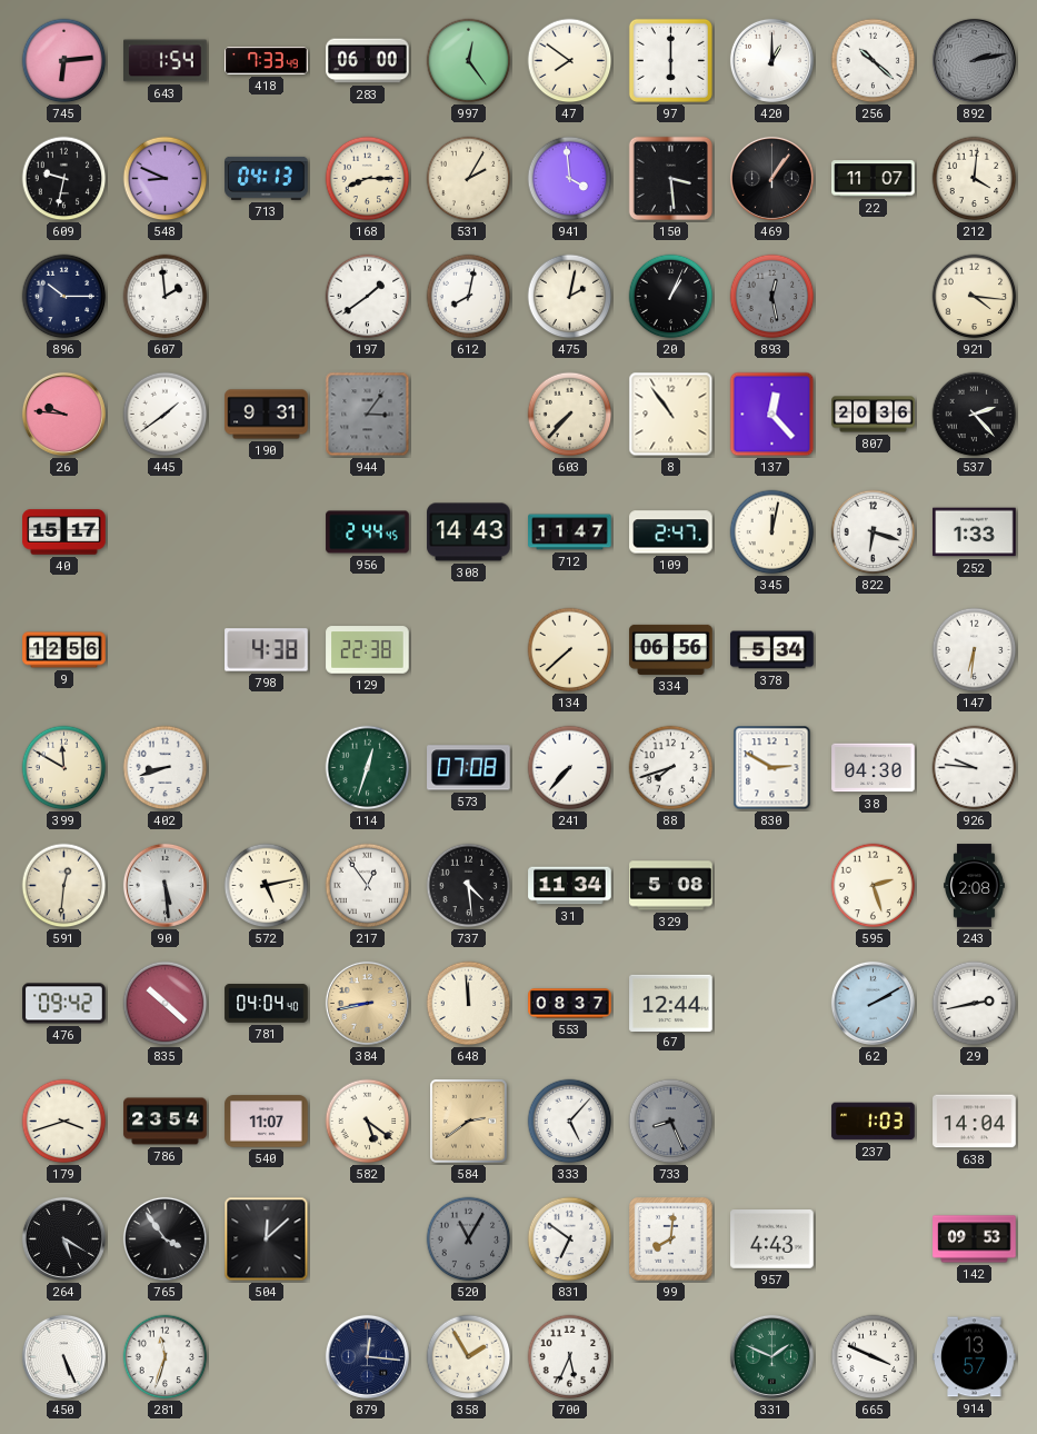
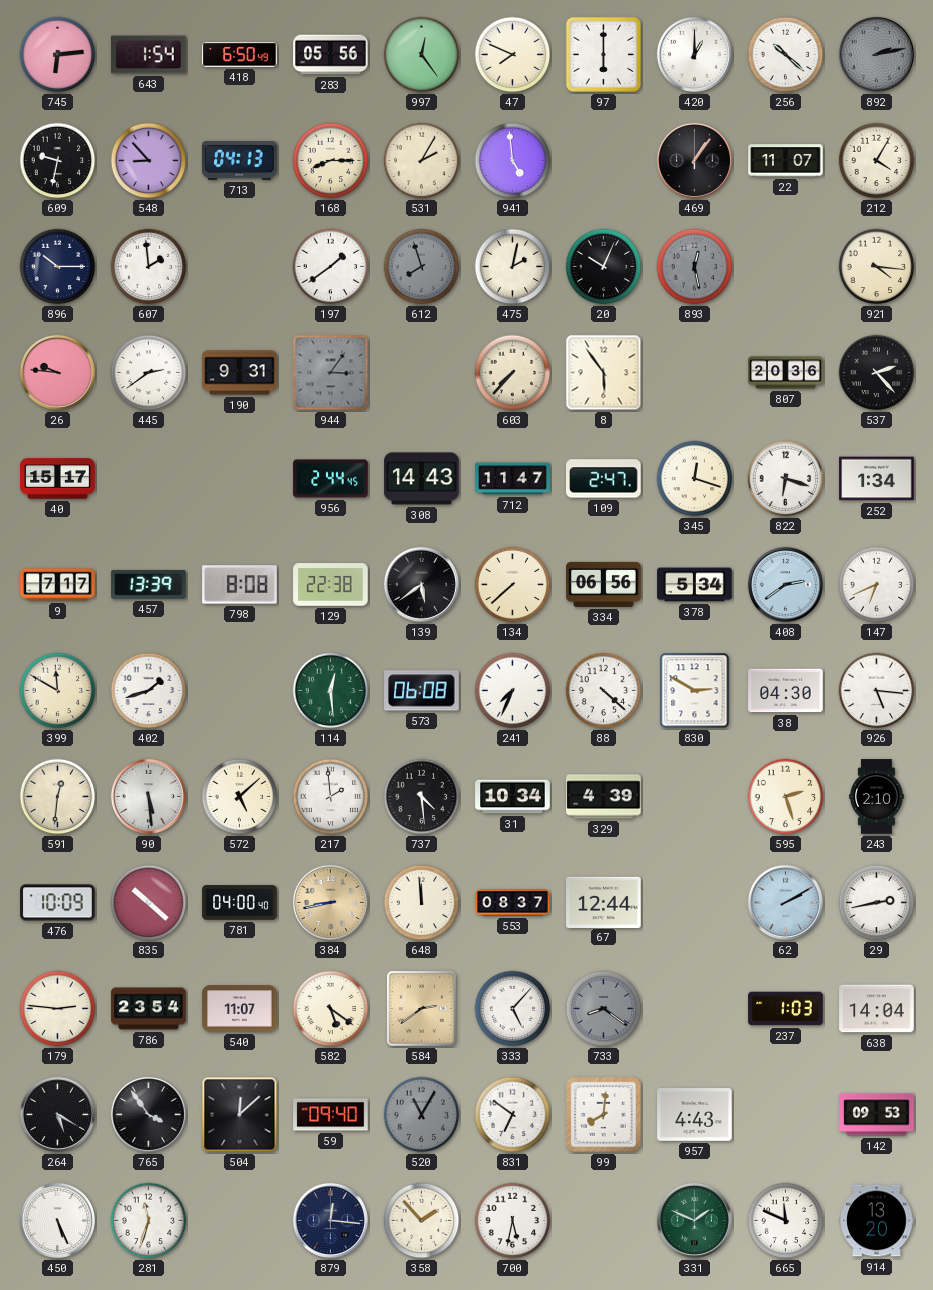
418: 7:33 -> 6:50
283: 06:00 -> 05:56
47: 7:51 -> 7:49
548: 8:49 -> 8:53
941: 3:59 -> 4:59
150: 3:29 -> none
212: 4:01 -> 4:05
612: 8:02 -> 7:57
612 dial: white -> grey
20: 1:04 -> 10:04
445: 1:39 -> 2:39
8: 10:54 -> 5:54
137: 12:23 -> none
345: 12:02 -> 12:18
252: 1:33 -> 1:34
9: 12:56 -> 7:17
457: none -> 13:39
798: 4:38 -> 8:08
139: none -> 5:39
408: none -> 2:39
147: 6:31 -> 6:41
402: 8:42 -> 1:42
114: 12:33 -> 12:29
573: 07:08 -> 06:08
241: 7:37 -> 7:34
88: 7:42 -> 4:22
926: 9:46 -> 5:16
572: 5:13 -> 5:08
217: 12:54 -> 1:59
31: 11:34 -> 10:34
329: 5:08 -> 4:39
243: 2:08 -> 2:10
476: 09:42 -> 10:09
781: 04:04 -> 04:00
179: 3:42 -> 2:46
733: 8:26 -> 8:21
59: none -> 09:40
358: 1:55 -> 1:53
700: 5:34 -> 5:32
665: 3:49 -> 11:49
914: 13:57 -> 13:20
